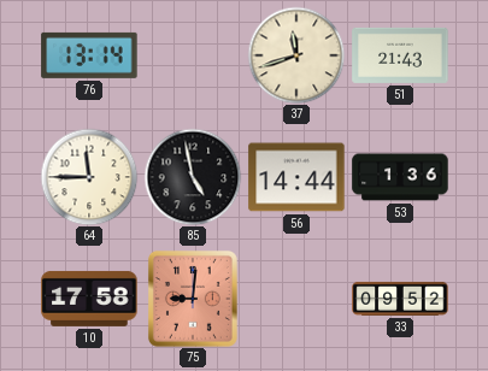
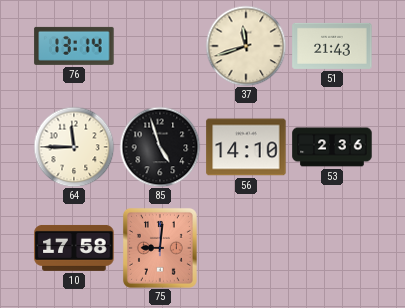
85: 4:58 -> 4:57
56: 14:44 -> 14:10
53: 1:36 -> 2:36
33: 09:52 -> none
